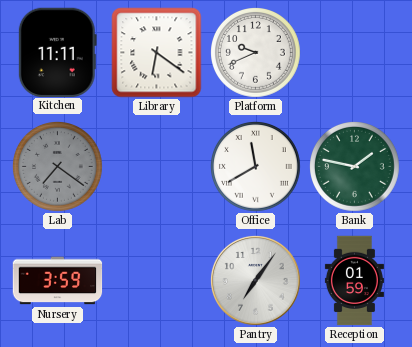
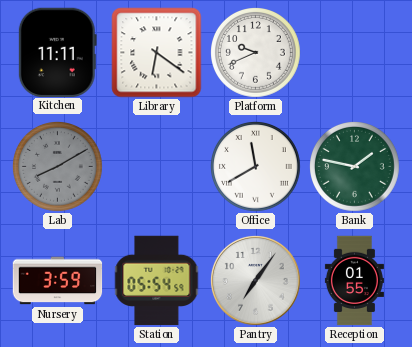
Lab: 7:21 -> 8:10
Station: none -> 05:54
Reception: 01:59 -> 01:55
